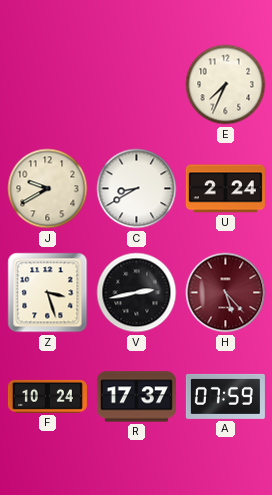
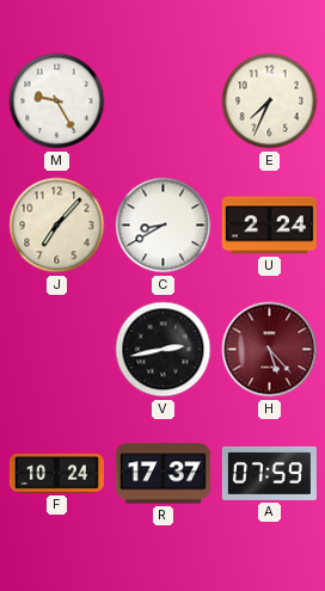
M: none -> 9:25
J: 9:40 -> 7:07
Z: 3:27 -> none
